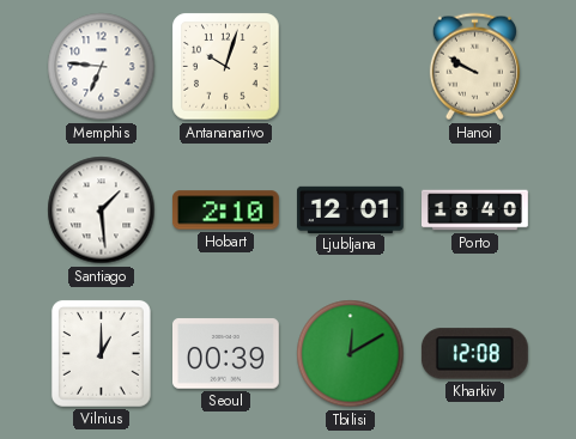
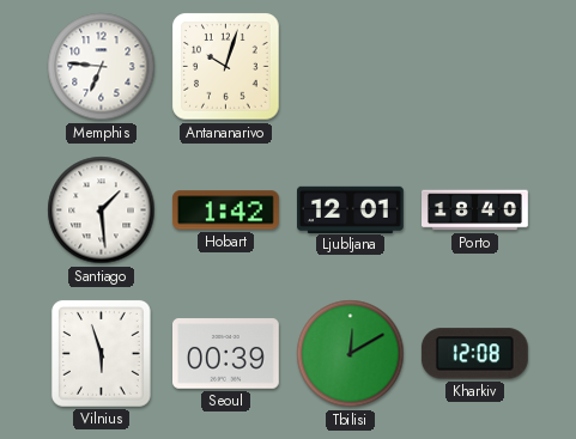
Hanoi: 9:50 -> none
Hobart: 2:10 -> 1:42
Vilnius: 1:00 -> 5:57
